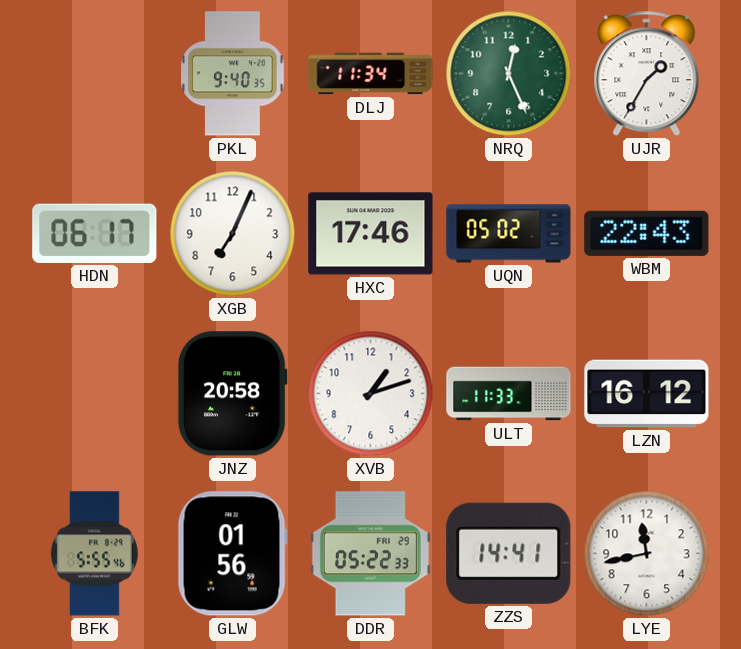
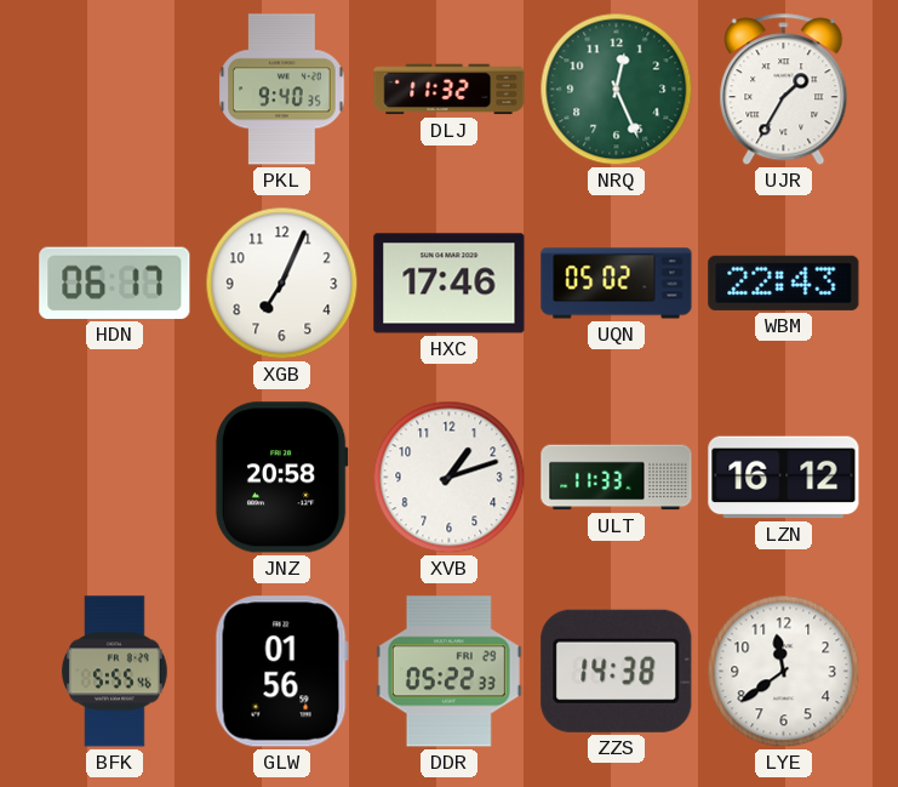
DLJ: 11:34 -> 11:32
ZZS: 14:41 -> 14:38
LYE: 11:43 -> 11:39
